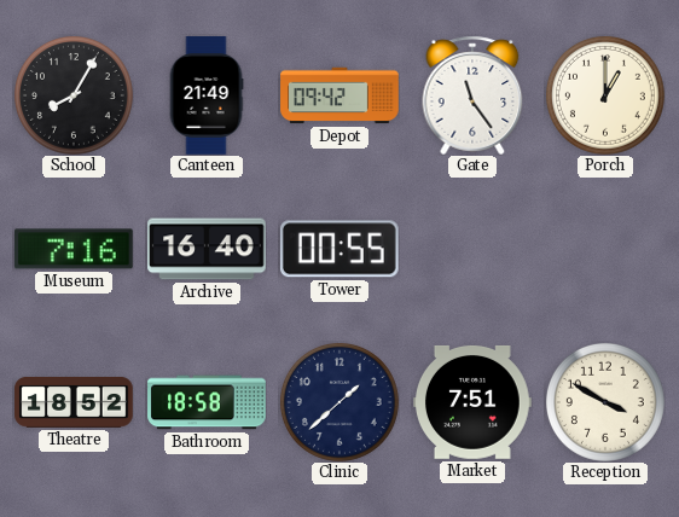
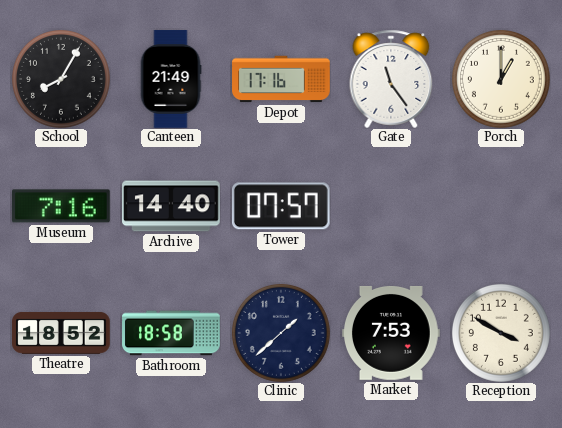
Depot: 09:42 -> 17:16
Archive: 16:40 -> 14:40
Tower: 00:55 -> 07:57
Market: 7:51 -> 7:53
